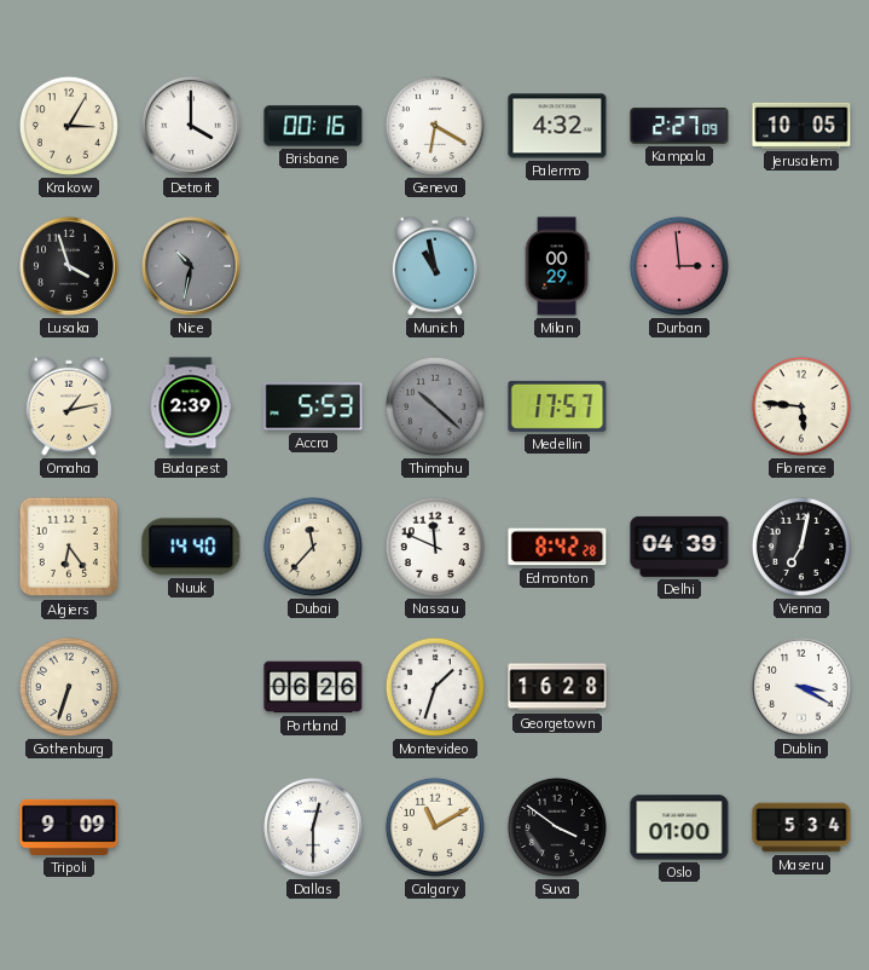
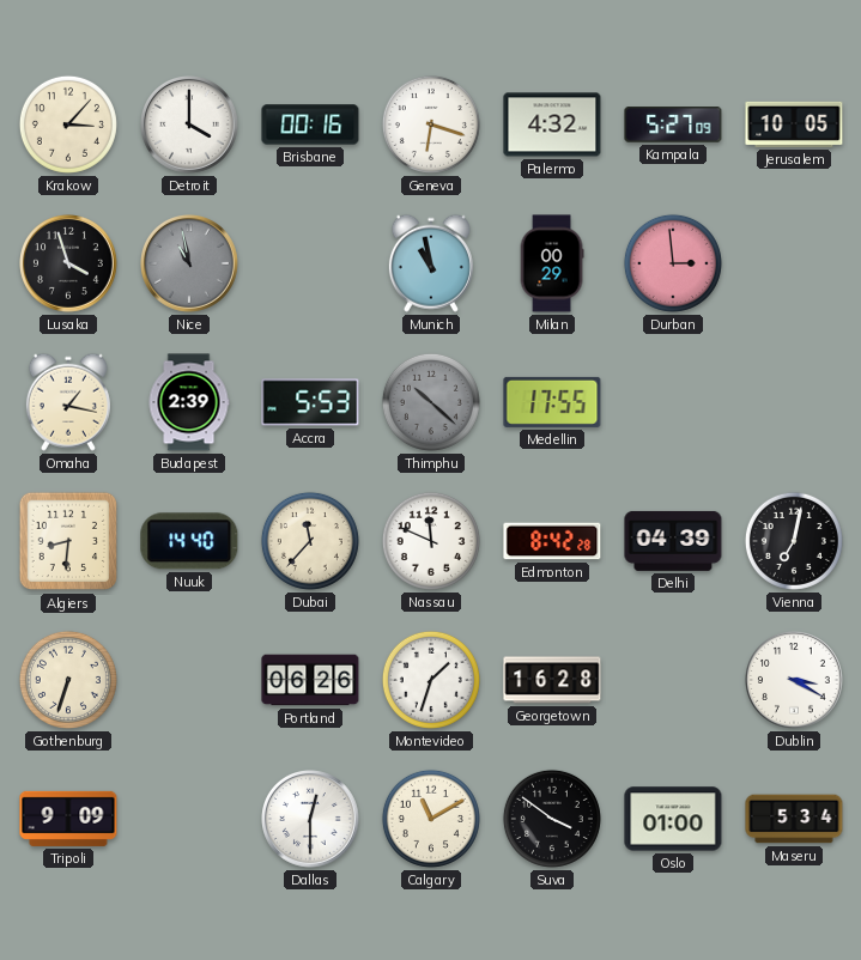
Krakow: 3:05 -> 3:07
Geneva: 6:20 -> 6:18
Kampala: 2:27 -> 5:27
Nice: 10:32 -> 10:58
Omaha: 1:13 -> 1:17
Medellin: 17:57 -> 17:55
Florence: 5:46 -> none
Algiers: 6:24 -> 8:31
